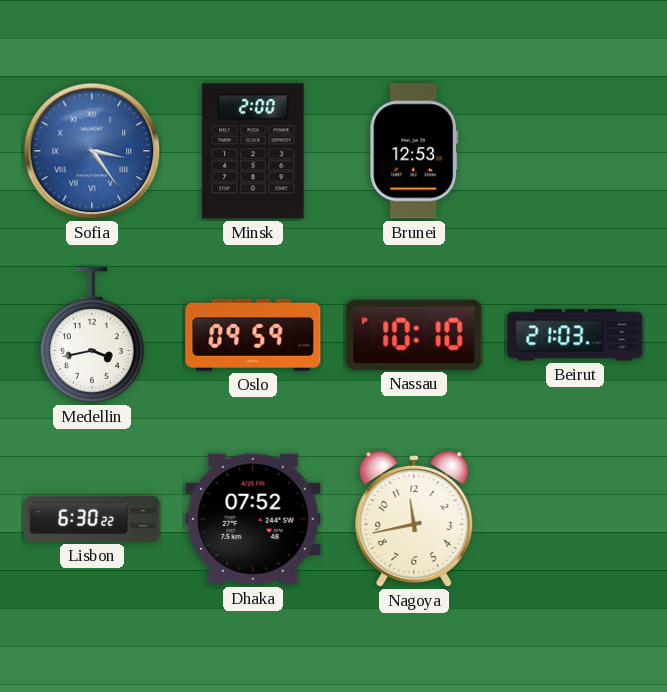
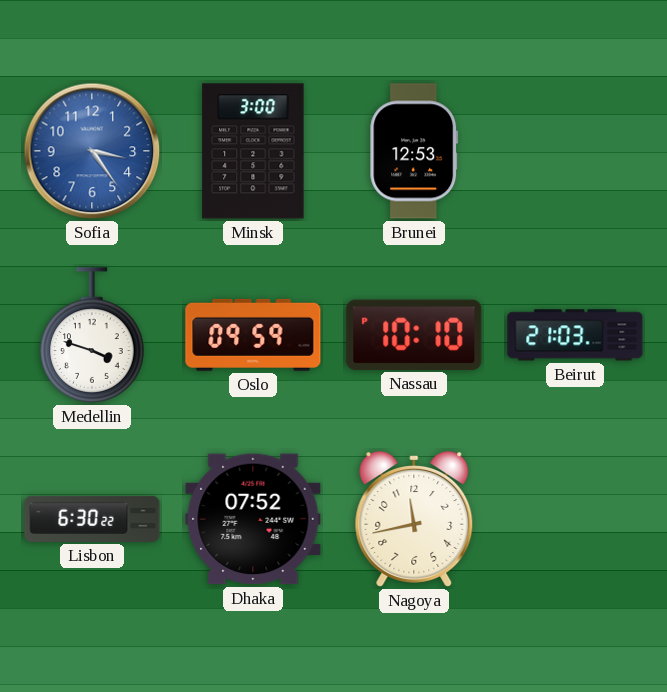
Sofia numerals: Roman -> Arabic
Minsk: 2:00 -> 3:00
Medellin: 3:43 -> 3:48
